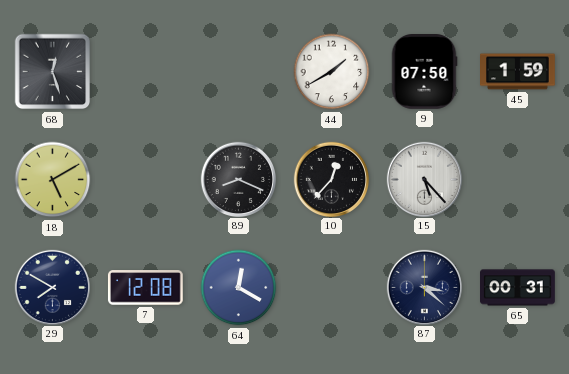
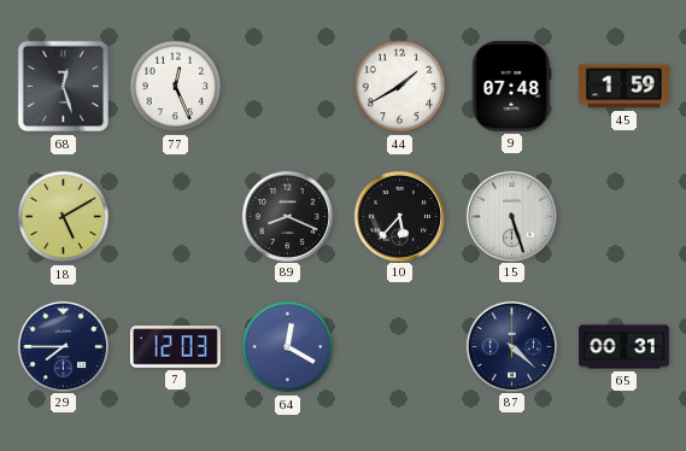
77: none -> 12:26
9: 07:50 -> 07:48
10: 12:37 -> 5:37
15: 5:23 -> 5:27
29: 7:50 -> 7:45
7: 12:08 -> 12:03
87: 3:22 -> 4:22
